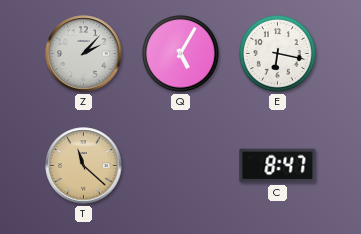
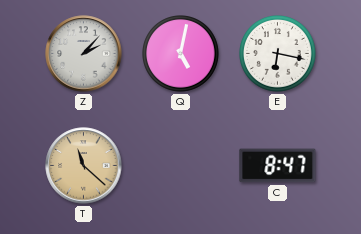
Q: 5:05 -> 5:02
